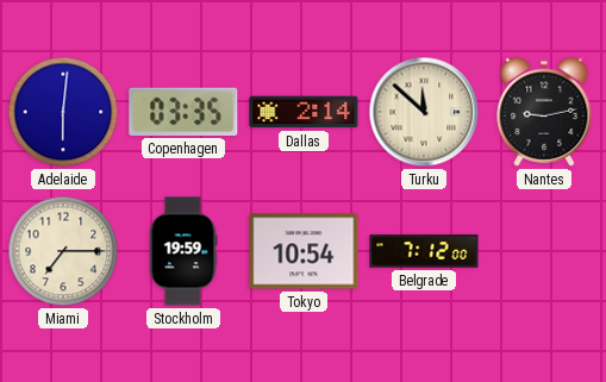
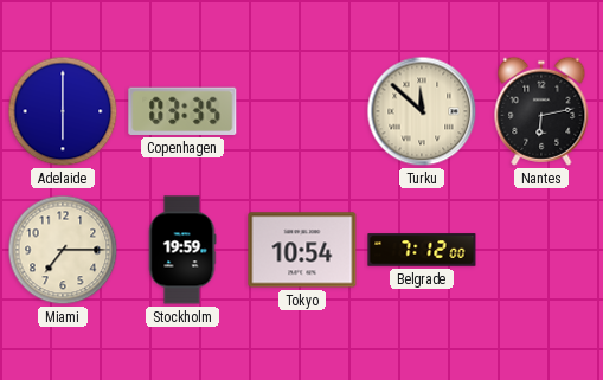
Adelaide: 6:01 -> 6:00
Dallas: 2:14 -> none
Nantes: 9:13 -> 6:13
